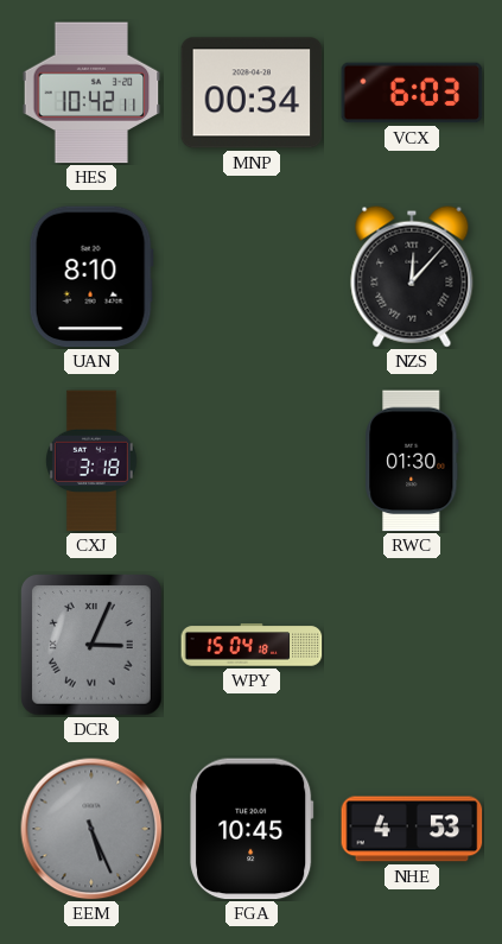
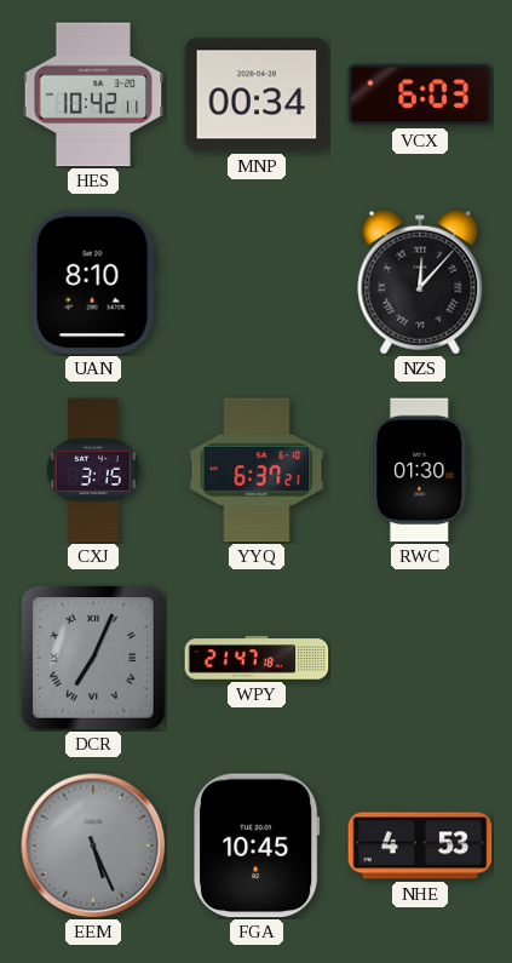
CXJ: 3:18 -> 3:15
YYQ: none -> 6:37
DCR: 3:04 -> 7:04
WPY: 15:04 -> 21:47
